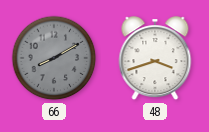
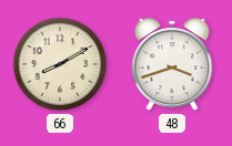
66 dial: grey -> cream
